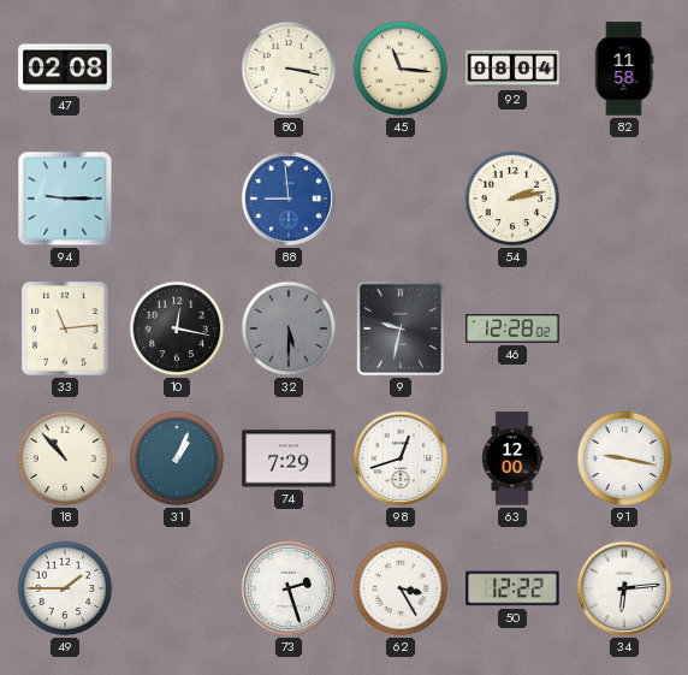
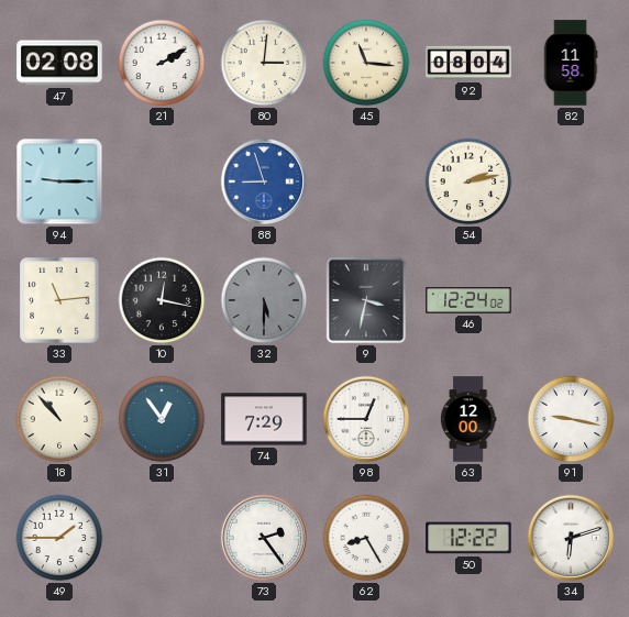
21: none -> 2:10
80: 3:17 -> 3:01
88: 8:59 -> 8:57
9: 9:32 -> 3:32
46: 12:28 -> 12:24
31: 1:04 -> 12:54
98: 12:42 -> 12:45
73: 2:27 -> 2:24
62: 3:25 -> 8:25
34: 6:14 -> 6:12
